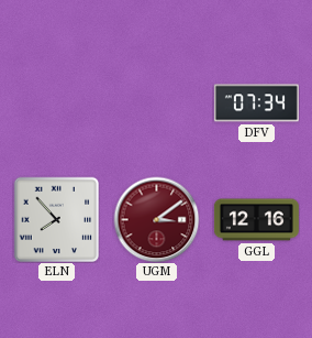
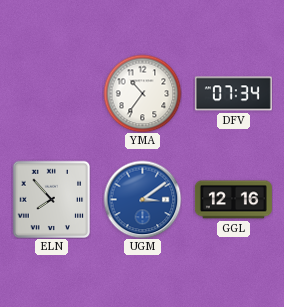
YMA: none -> 10:36
UGM dial: burgundy -> blue
